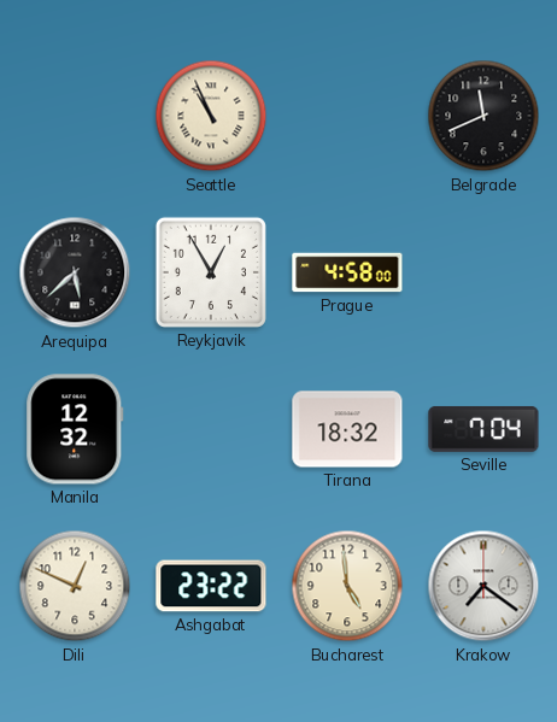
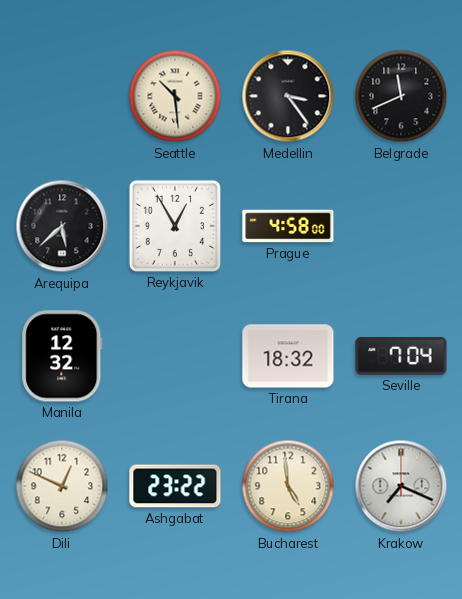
Seattle: 10:56 -> 10:29
Medellin: none -> 3:24
Krakow: 7:21 -> 7:19
